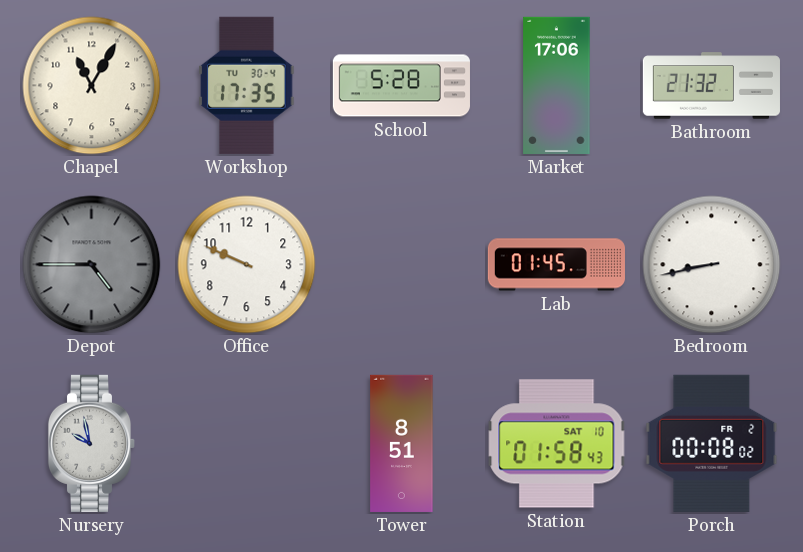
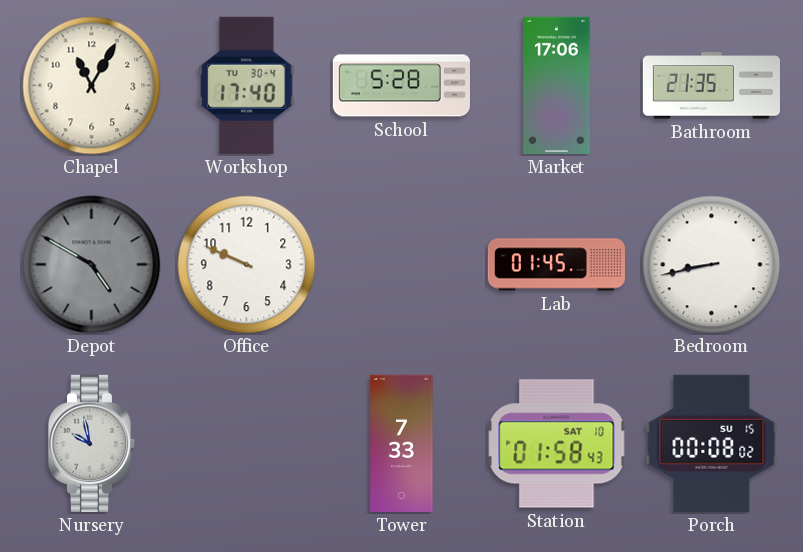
Workshop: 17:35 -> 17:40
Bathroom: 21:32 -> 21:35
Depot: 4:45 -> 4:50
Tower: 8:51 -> 7:33
Porch date: FR 2 -> SU 15
